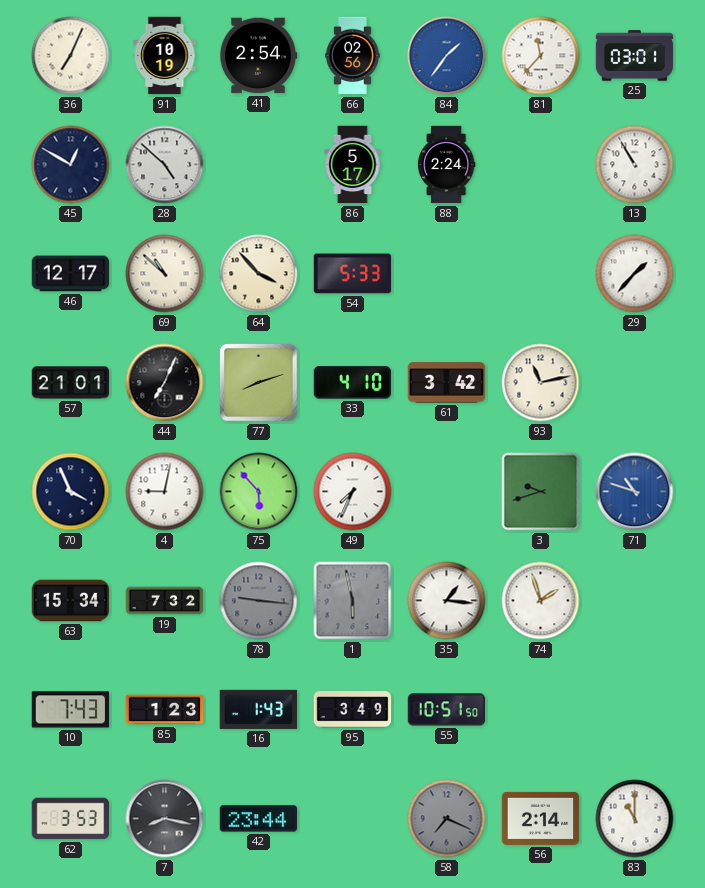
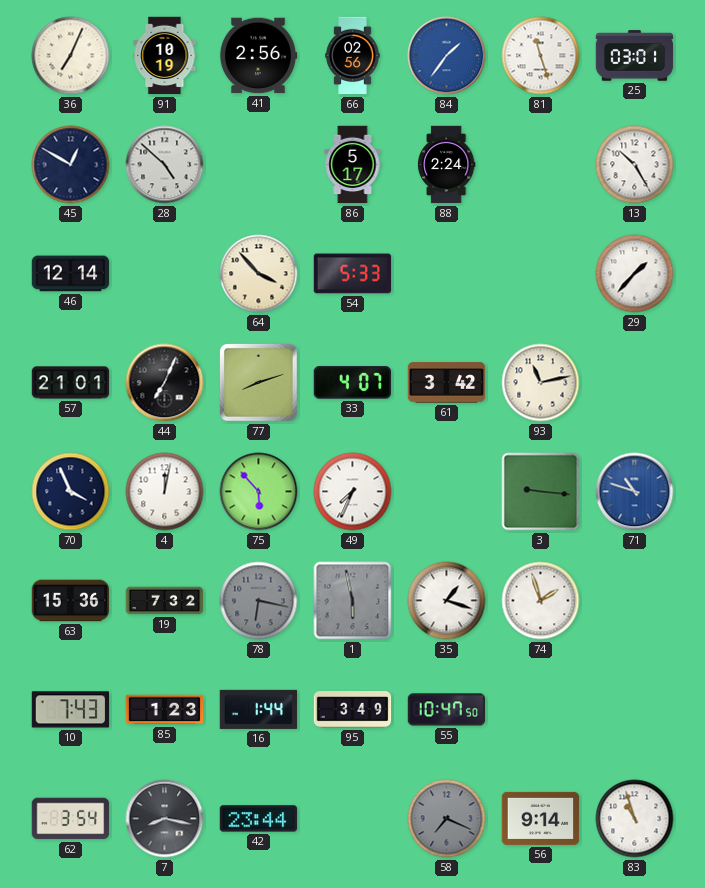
41: 2:54 -> 2:56
81: 11:37 -> 11:27
13: 10:55 -> 10:25
46: 12:17 -> 12:14
69: 10:52 -> none
33: 4:10 -> 4:07
4: 9:02 -> 12:02
3: 9:42 -> 9:16
63: 15:34 -> 15:36
78: 9:16 -> 6:17
35: 1:16 -> 1:18
16: 1:43 -> 1:44
55: 10:51 -> 10:47
62: 3:53 -> 3:54
56: 2:14 -> 9:14
83: 11:00 -> 10:57
